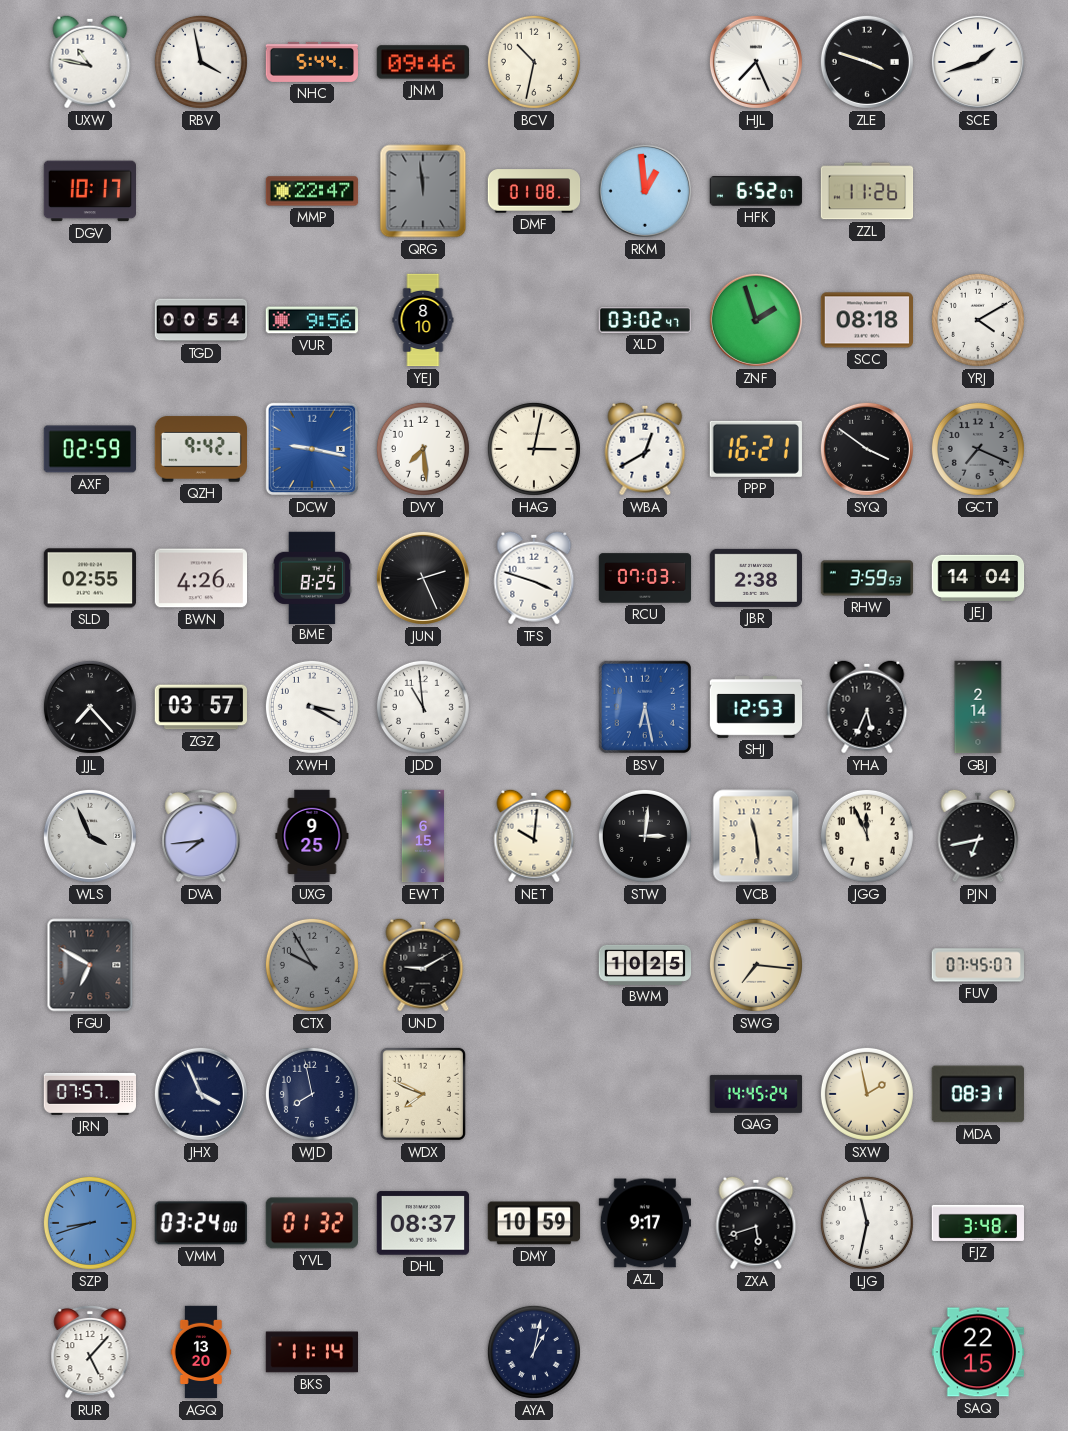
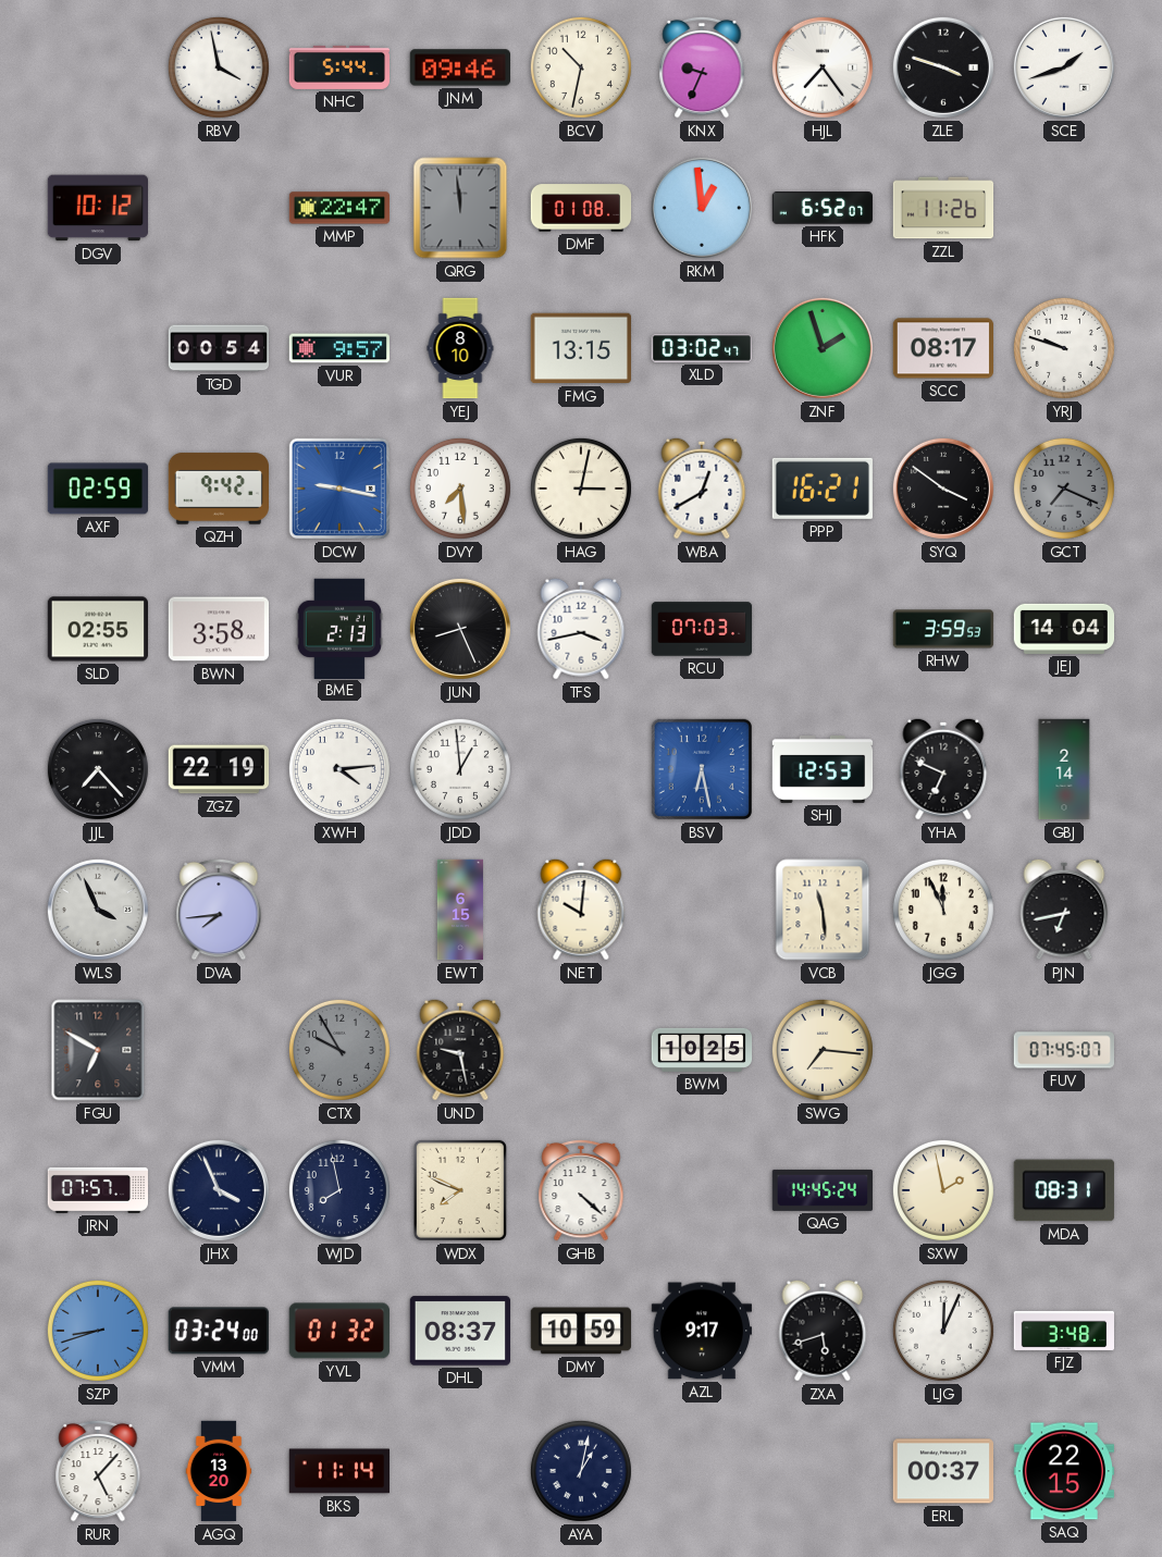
UXW: 10:47 -> none
KNX: none -> 9:34
HJL: 7:26 -> 7:24
DGV: 10:17 -> 10:12
VUR: 9:56 -> 9:57
FMG: none -> 13:15
SCC: 08:18 -> 08:17
YRJ: 4:10 -> 9:48
BWN: 4:26 -> 3:58
BME: 8:25 -> 2:13
JUN: 2:26 -> 8:26
TFS: 3:48 -> 3:43
JBR: 2:38 -> none
ZGZ: 03:57 -> 22:19
XWH: 3:20 -> 4:14
JDD: 10:59 -> 12:59
YHA: 5:34 -> 6:49
UXG: 9:25 -> none
STW: 3:01 -> none
UND: 9:10 -> 9:28
GHB: none -> 4:22
LJG: 11:32 -> 12:04
ERL: none -> 00:37
